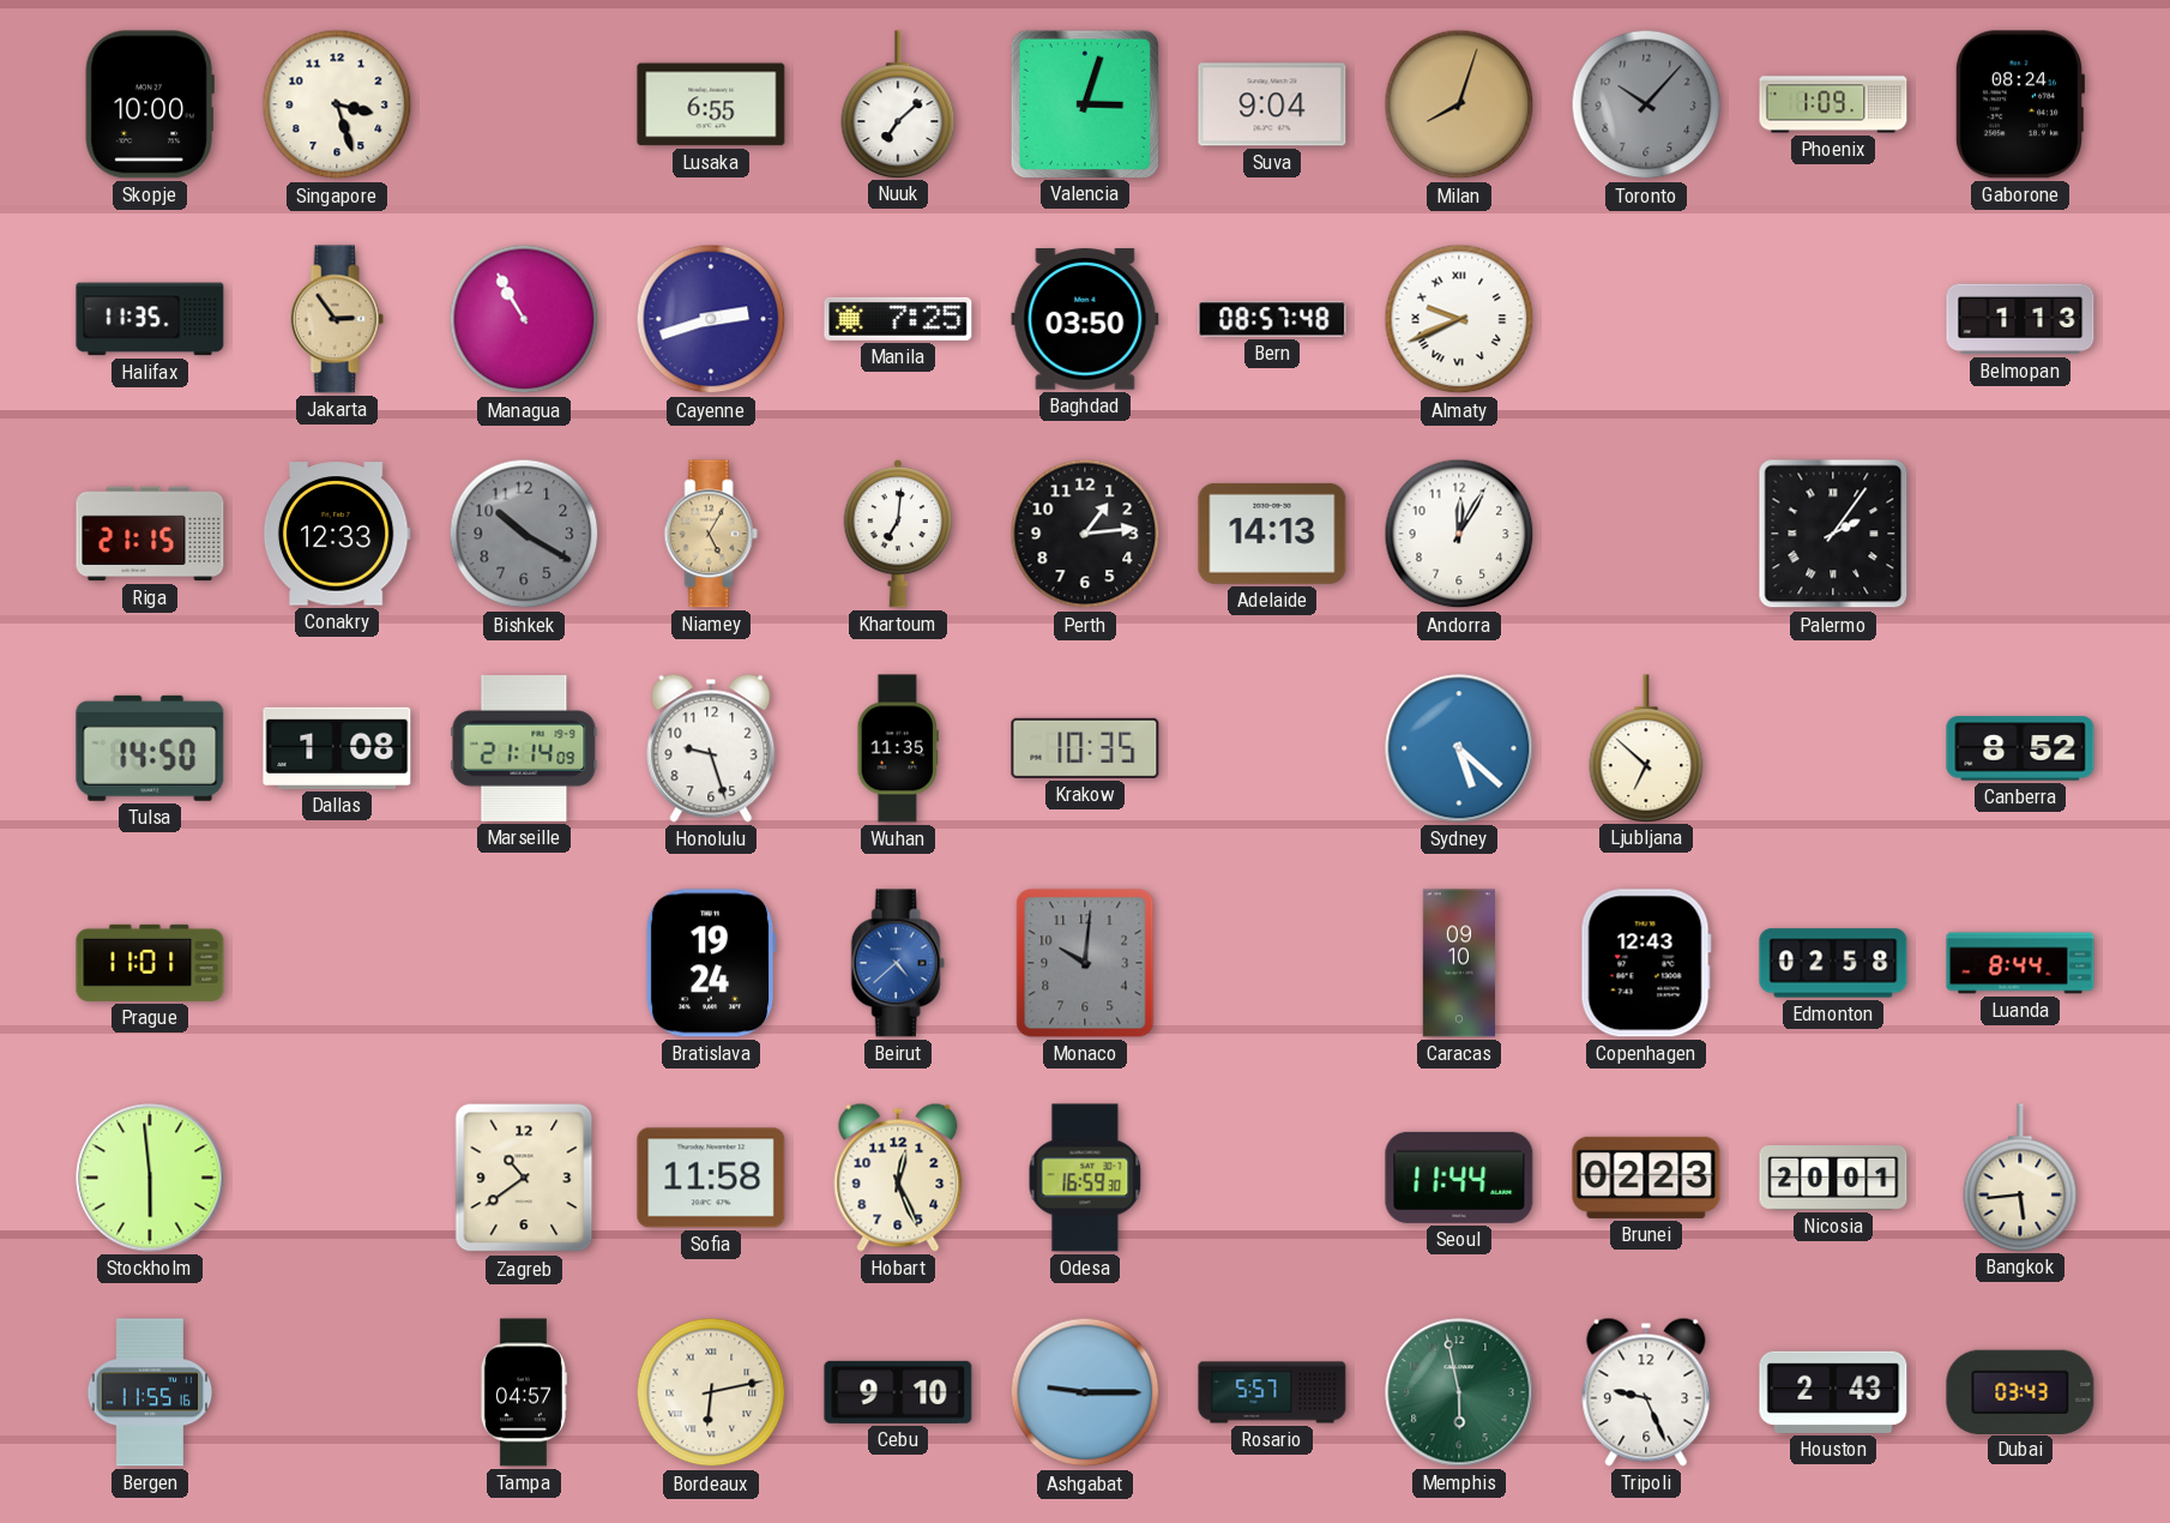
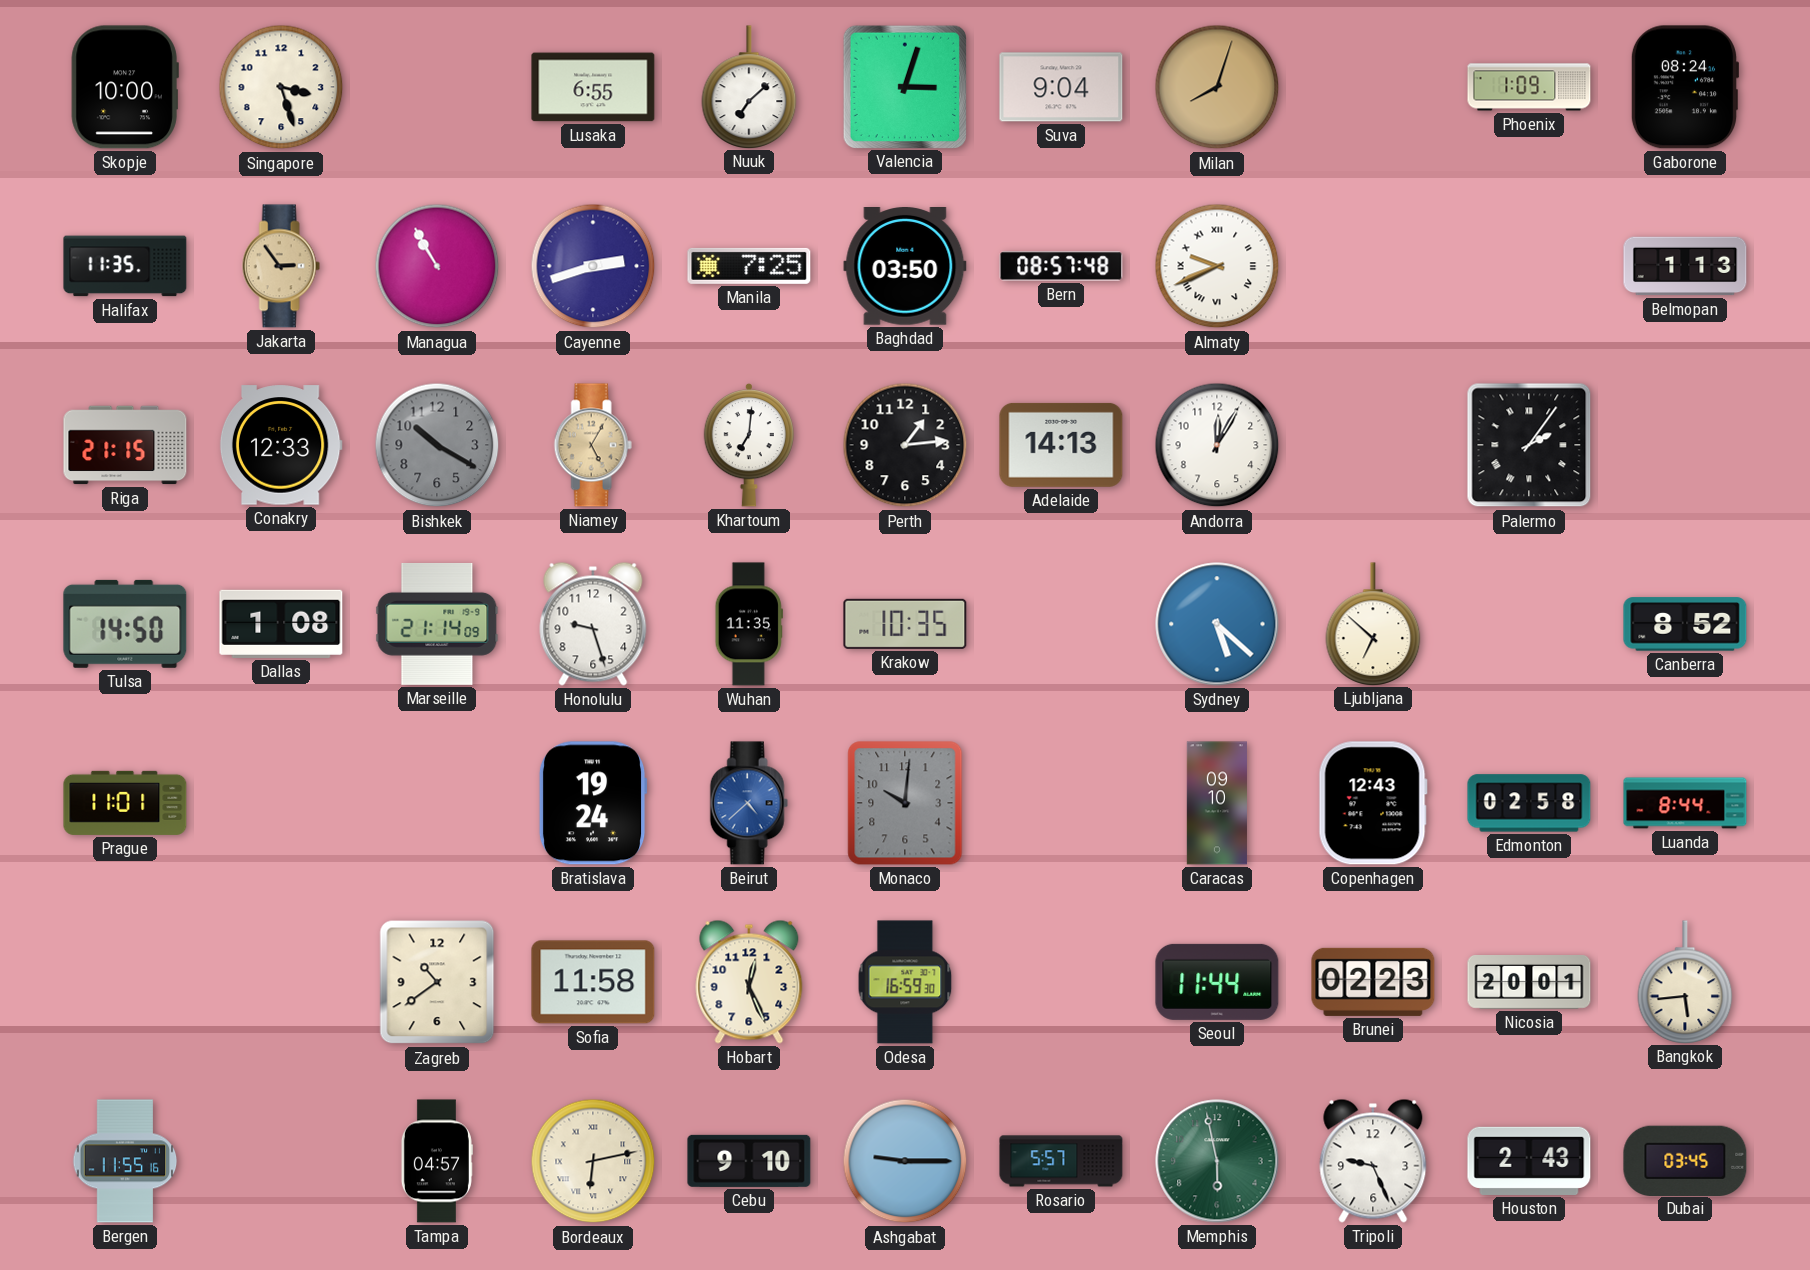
Toronto: 10:07 -> none
Stockholm: 5:59 -> none
Dubai: 03:43 -> 03:45
